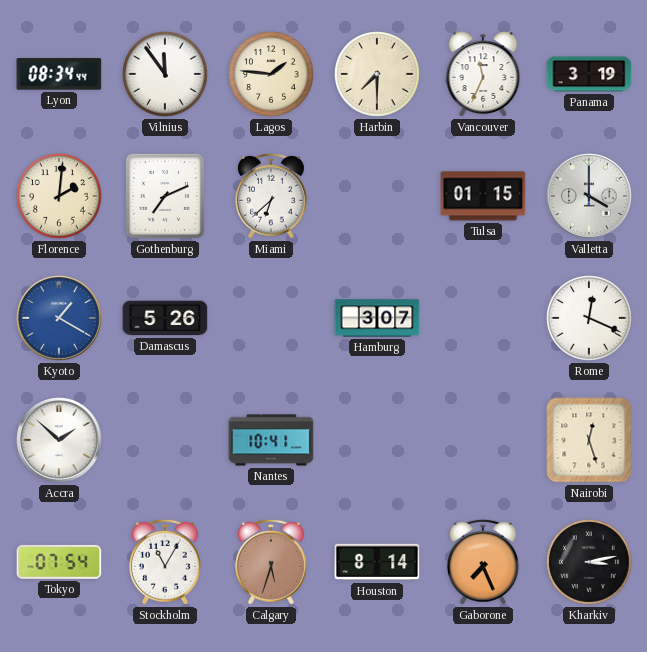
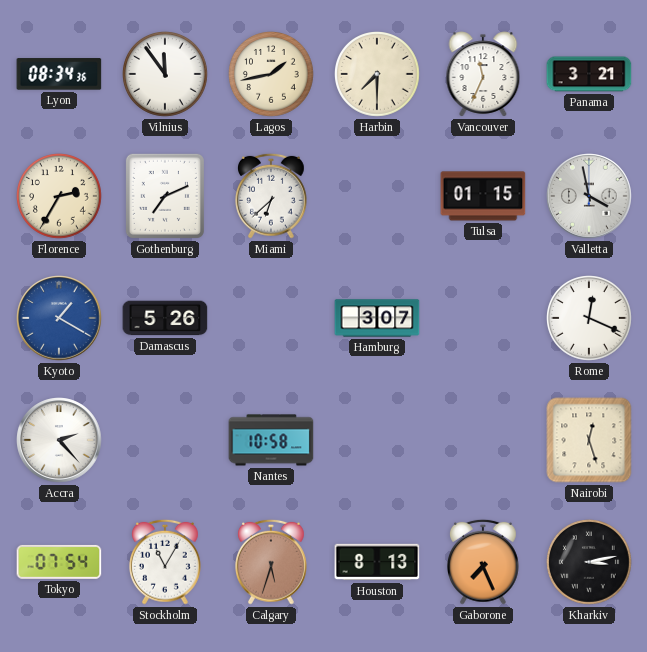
Lyon: 08:34:44 -> 08:34:36
Lagos: 1:46 -> 1:43
Panama: 3:19 -> 3:21
Florence: 2:01 -> 2:35
Valletta: 4:00 -> 3:58
Accra: 1:52 -> 2:23
Nantes: 10:41 -> 10:58
Houston: 8:14 -> 8:13
